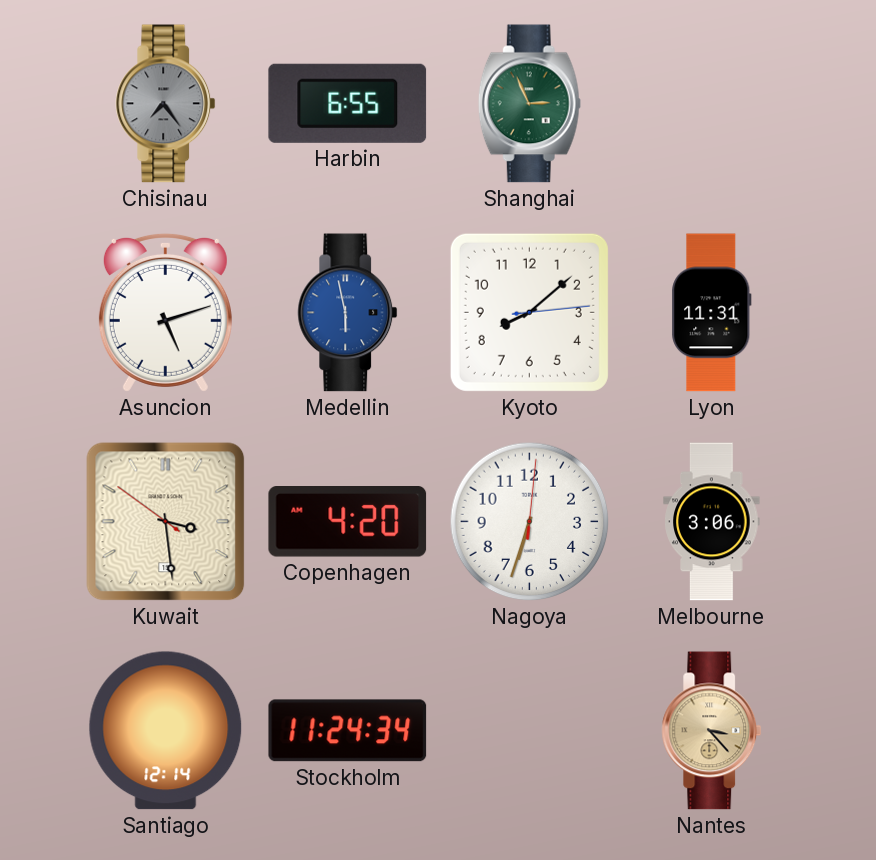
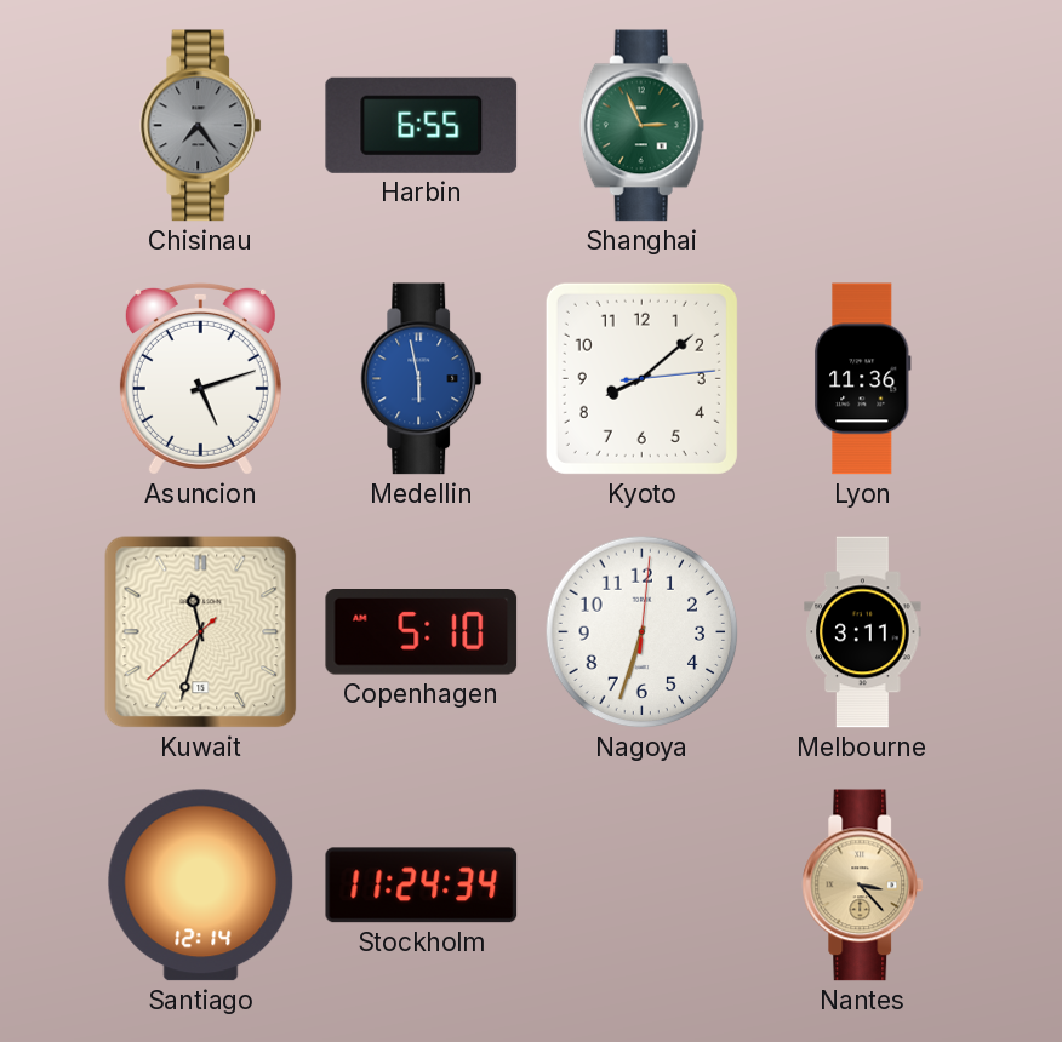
Lyon: 11:31 -> 11:36
Kuwait: 3:28 -> 11:32
Copenhagen: 4:20 -> 5:10
Melbourne: 3:06 -> 3:11
